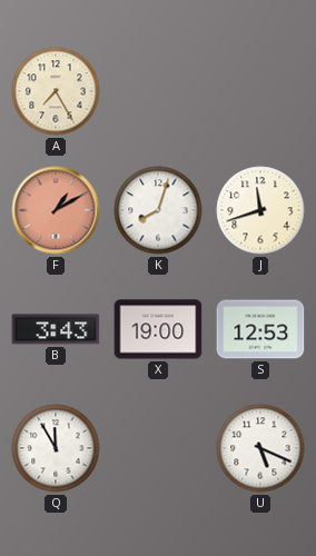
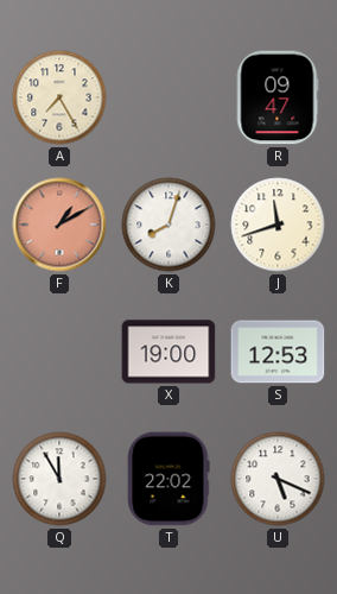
R: none -> 09:47
B: 3:43 -> none
T: none -> 22:02
